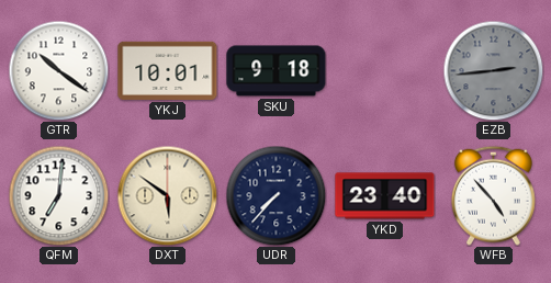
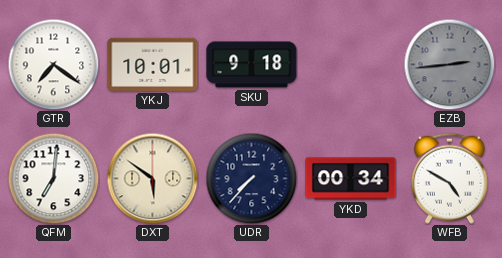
GTR: 10:21 -> 7:21
YKD: 23:40 -> 00:34
WFB: 4:53 -> 4:50
